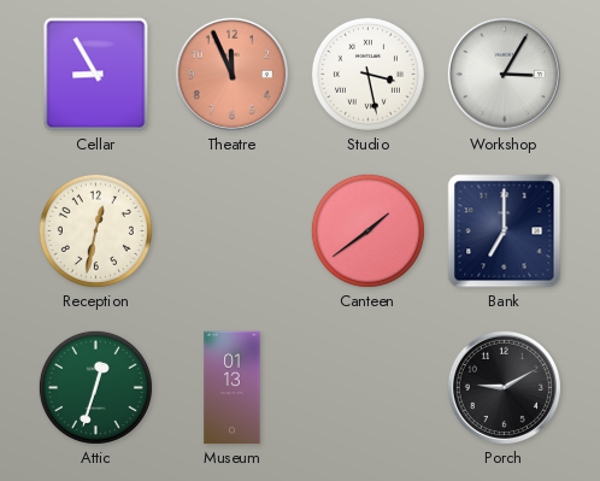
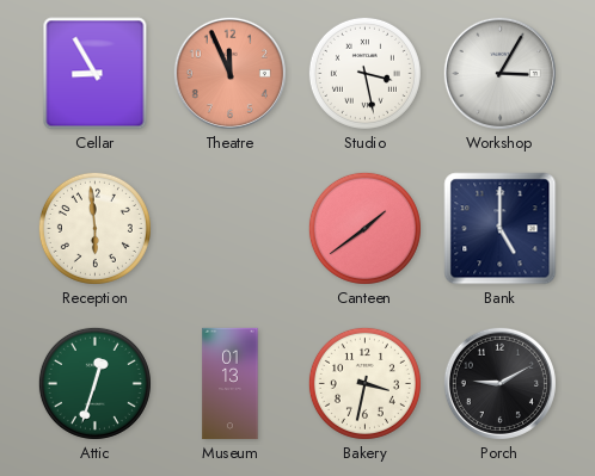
Reception: 12:32 -> 5:59
Bank: 7:00 -> 5:00
Bakery: none -> 3:32
